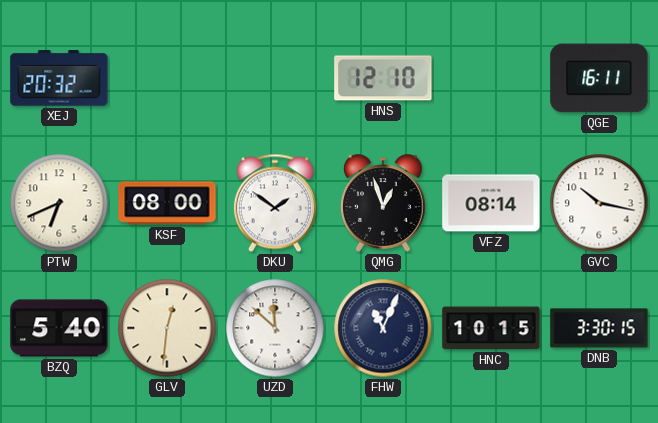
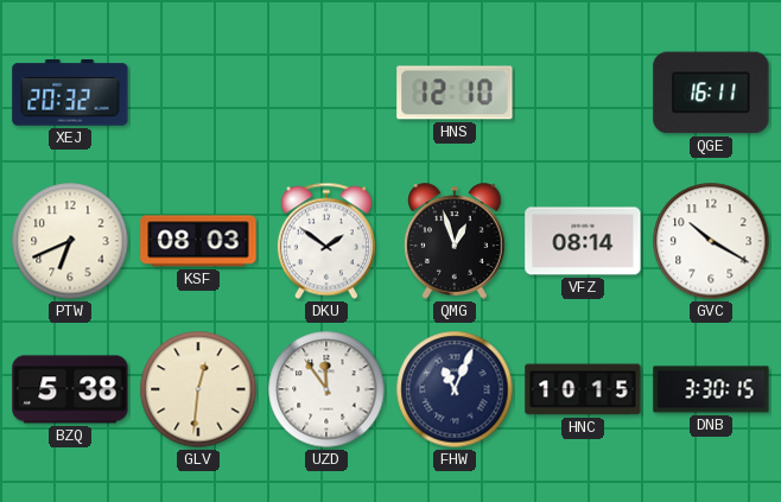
KSF: 08:00 -> 08:03
GVC: 10:17 -> 10:20
BZQ: 5:40 -> 5:38
UZD: 11:52 -> 11:54
